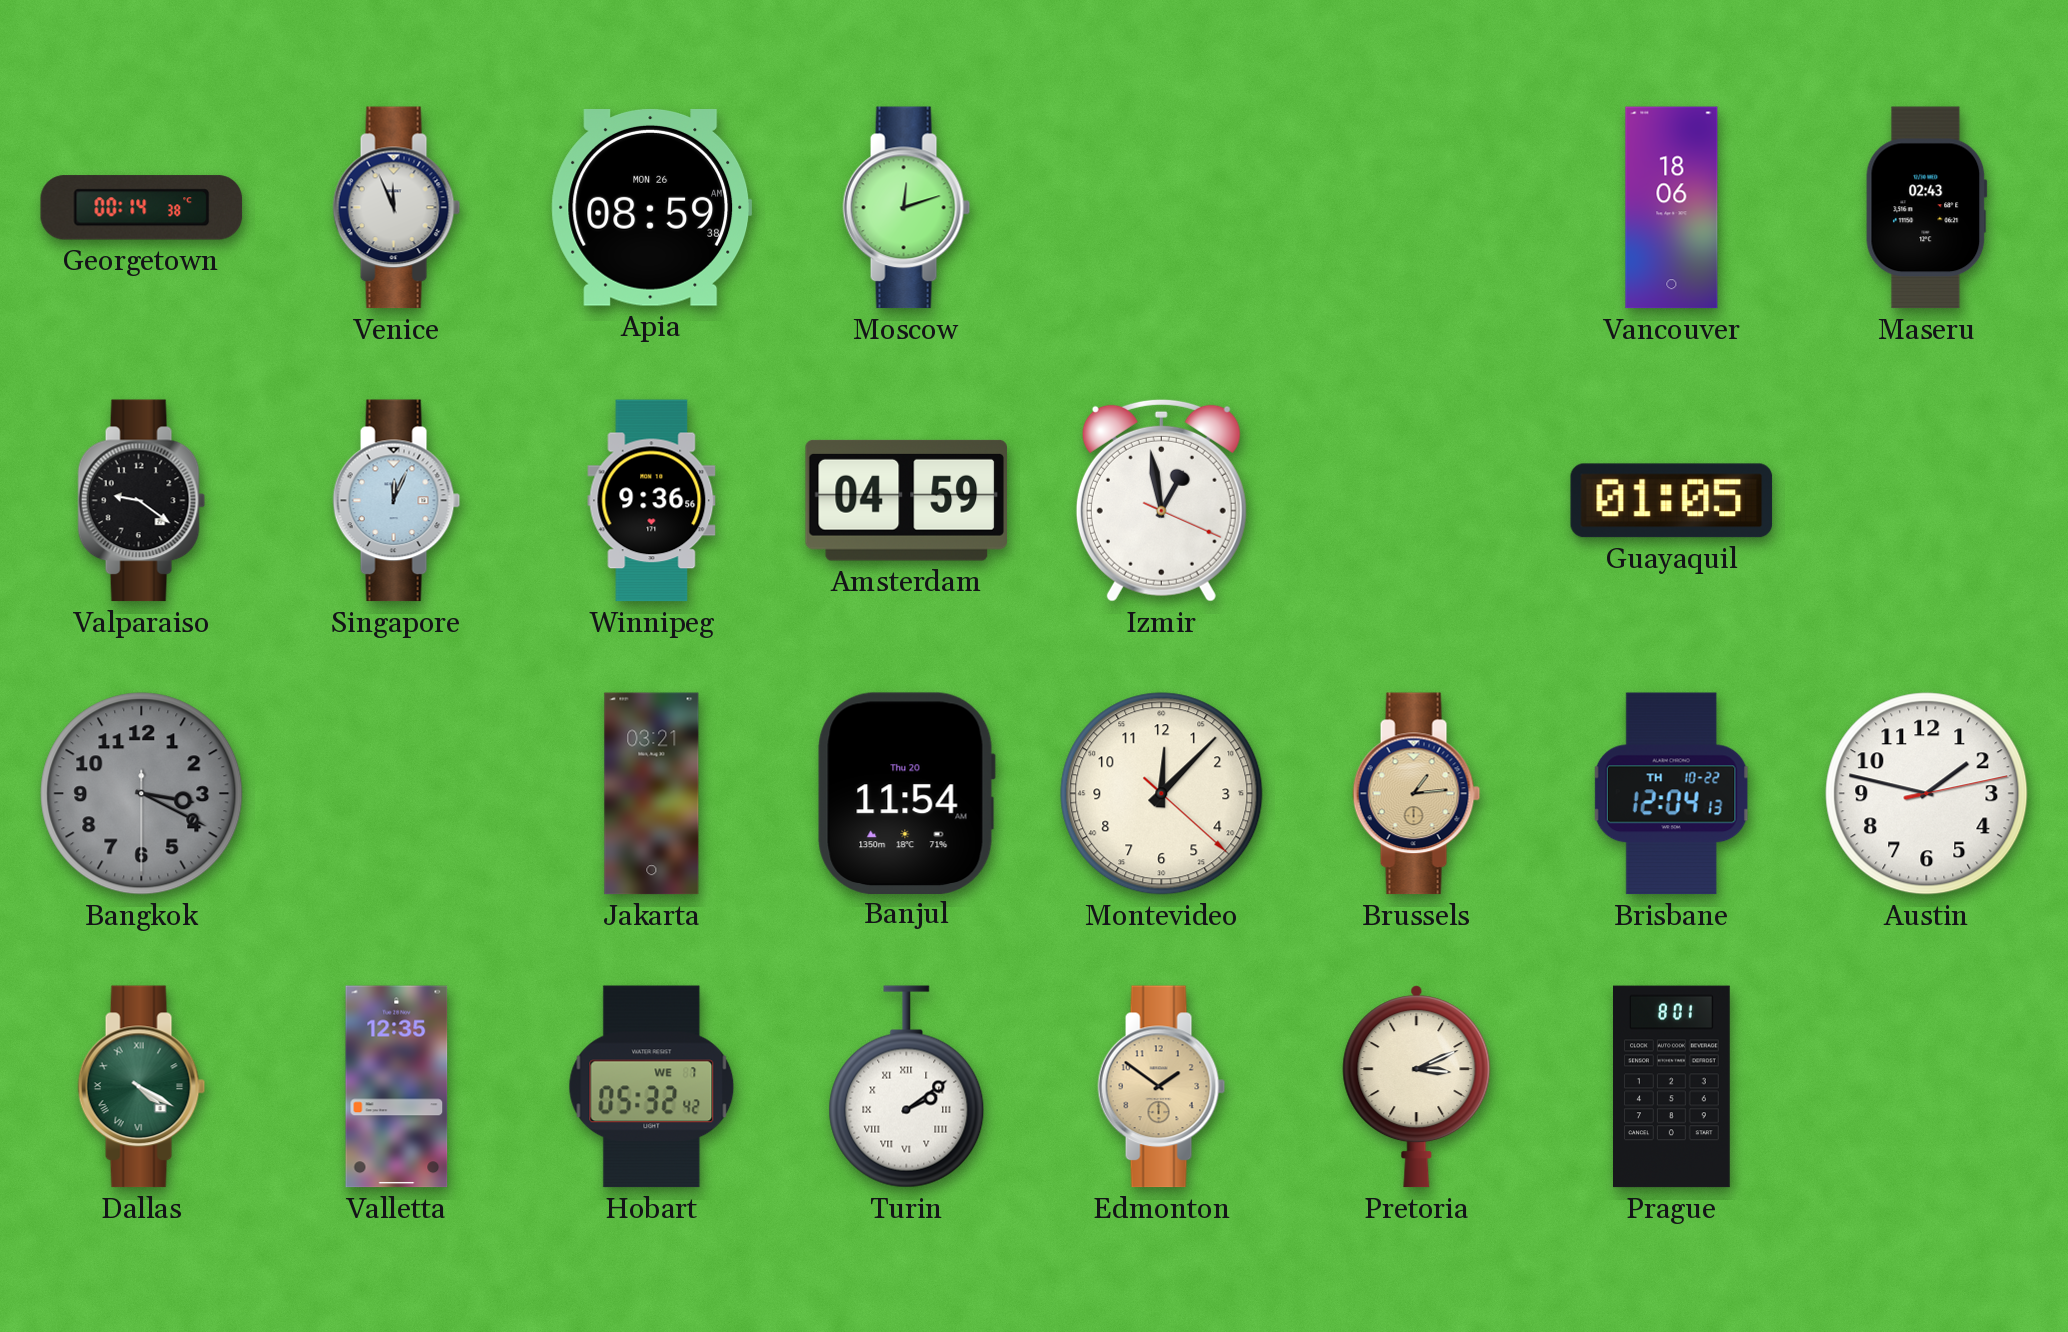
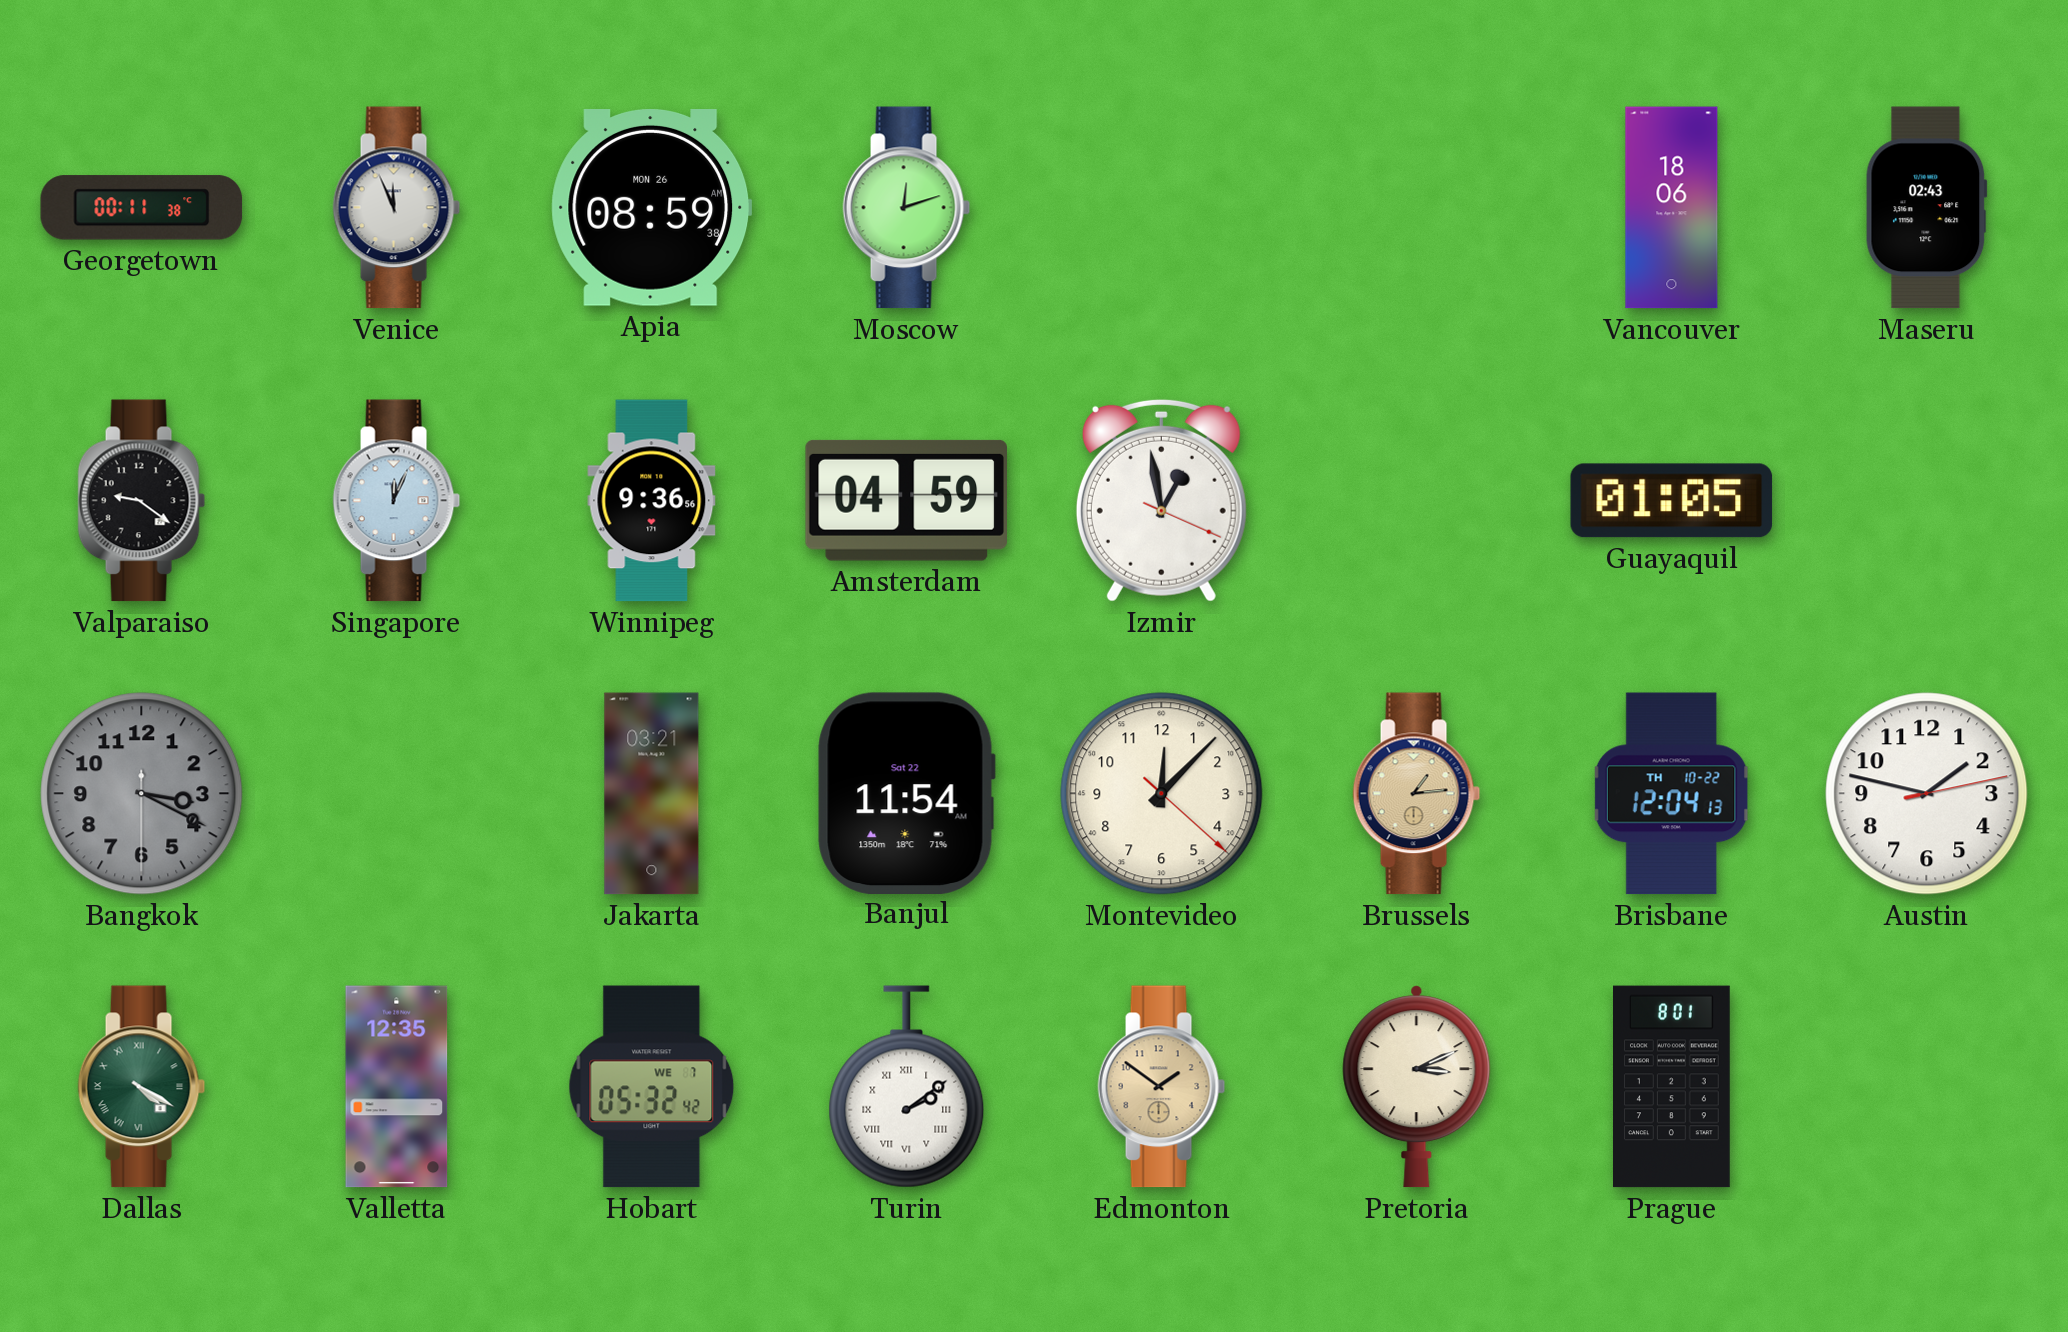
Georgetown: 00:14 -> 00:11
Banjul date: Thu 20 -> Sat 22
